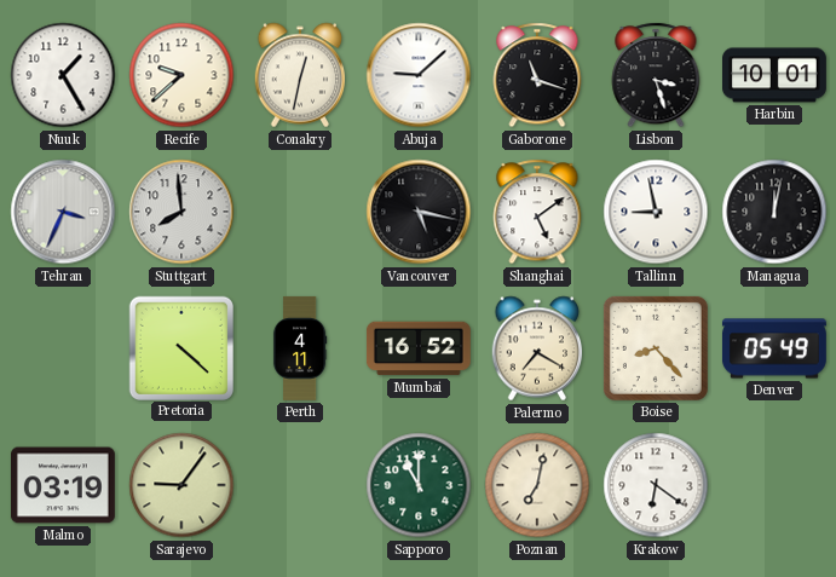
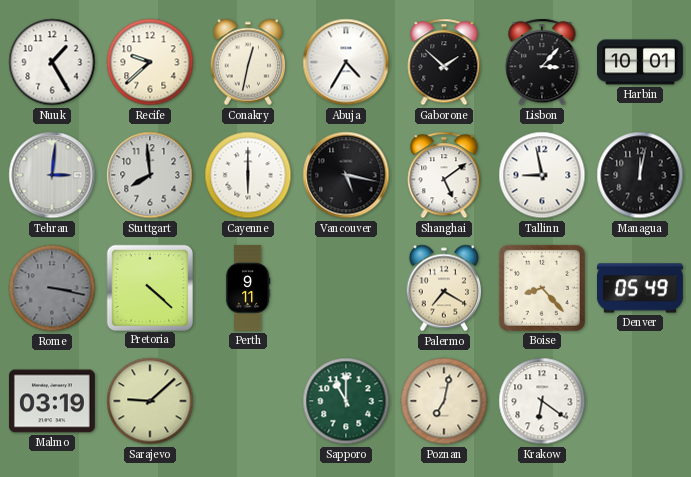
Abuja: 9:08 -> 4:35
Gaborone: 11:18 -> 1:52
Lisbon: 3:27 -> 3:07
Tehran: 3:34 -> 3:01
Cayenne: none -> 6:00
Rome: none -> 3:17
Perth: 4:11 -> 9:11
Mumbai: 16:52 -> none
Sarajevo: 9:06 -> 9:08
